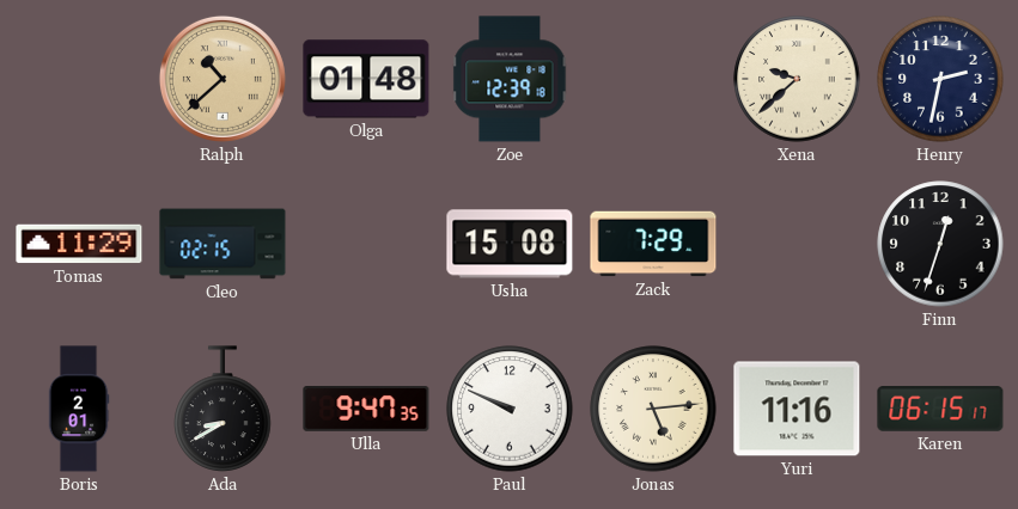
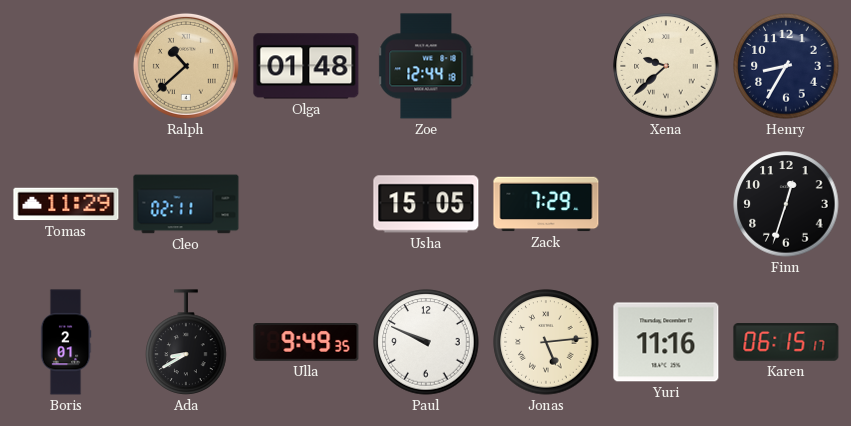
Zoe: 12:39 -> 12:44
Henry: 2:32 -> 8:35
Cleo: 02:15 -> 02:11
Usha: 15:08 -> 15:05
Ulla: 9:47 -> 9:49
